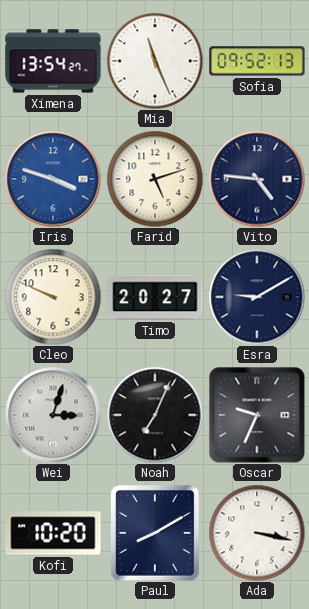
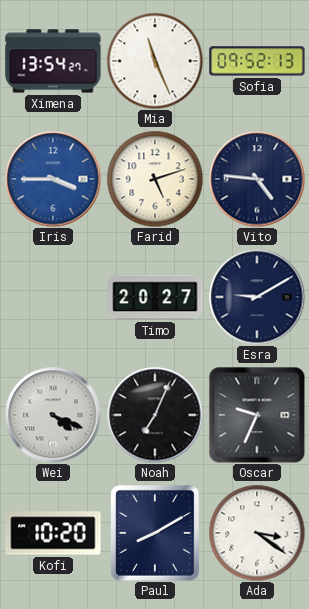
Iris: 3:48 -> 3:45
Cleo: 9:49 -> none
Wei: 3:03 -> 4:19
Ada: 3:17 -> 3:21
